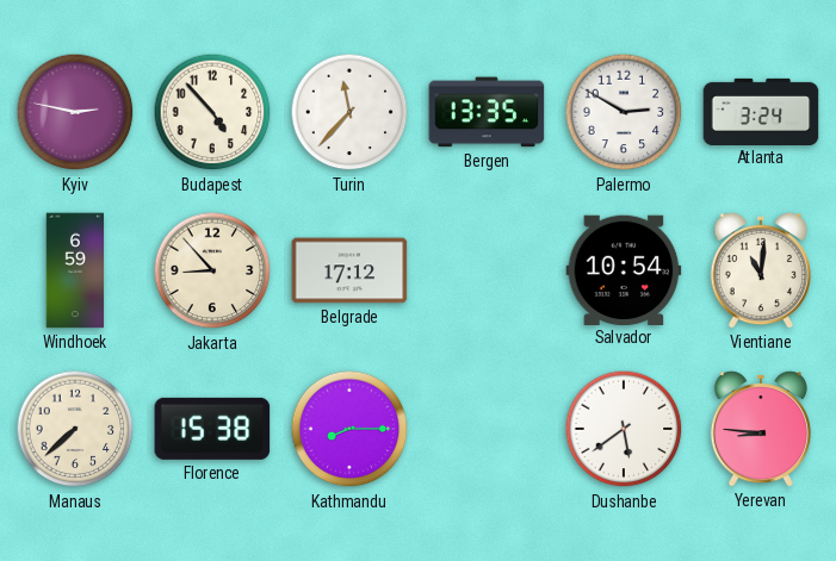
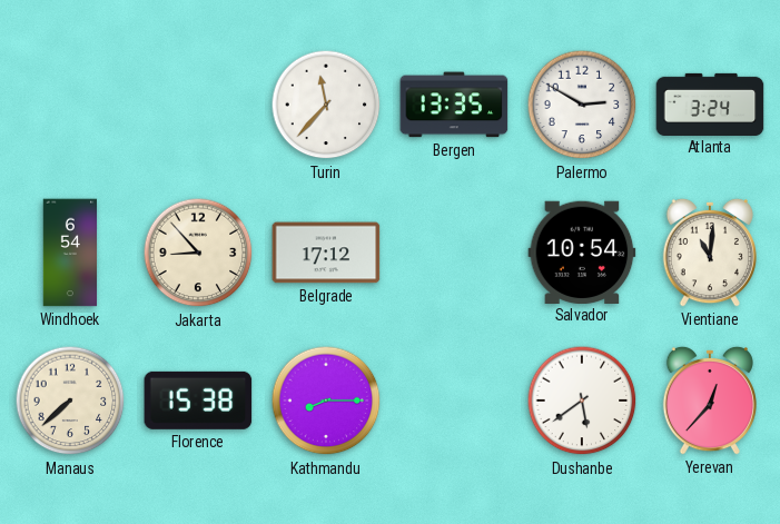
Kyiv: 2:47 -> none
Budapest: 4:53 -> none
Windhoek: 6:59 -> 6:54
Yerevan: 8:46 -> 12:37
